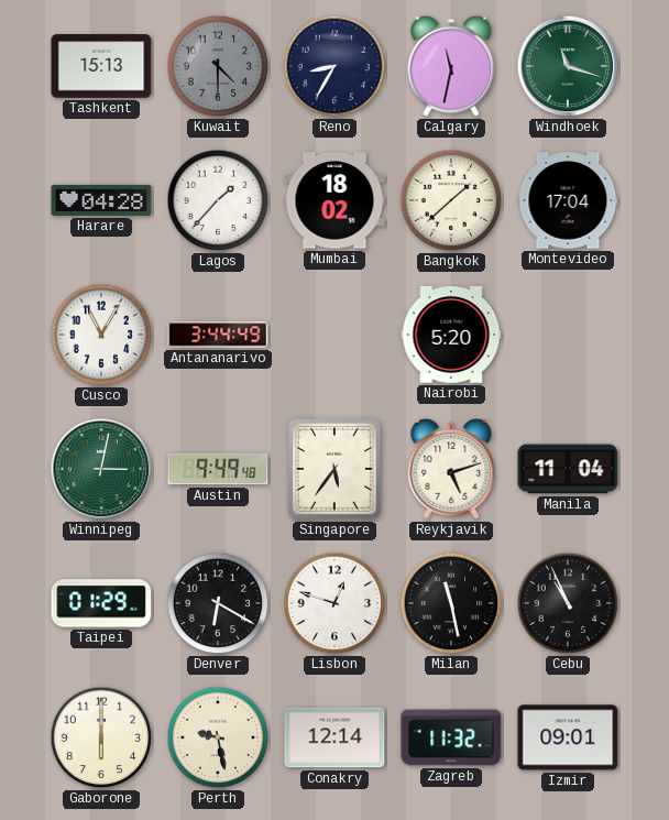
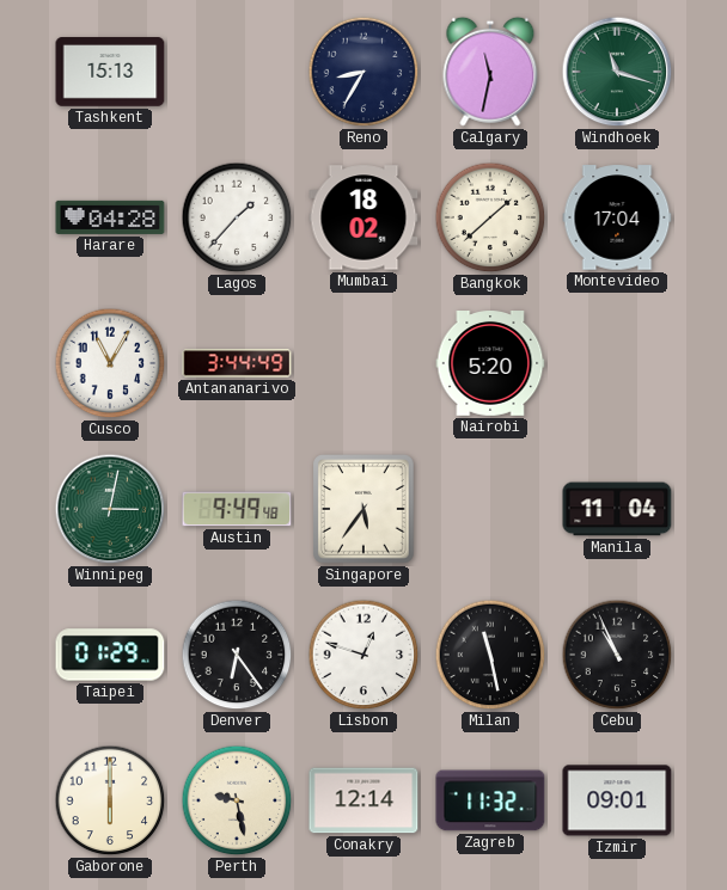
Kuwait: 4:30 -> none
Reykjavik: 5:12 -> none
Denver: 6:20 -> 6:24
